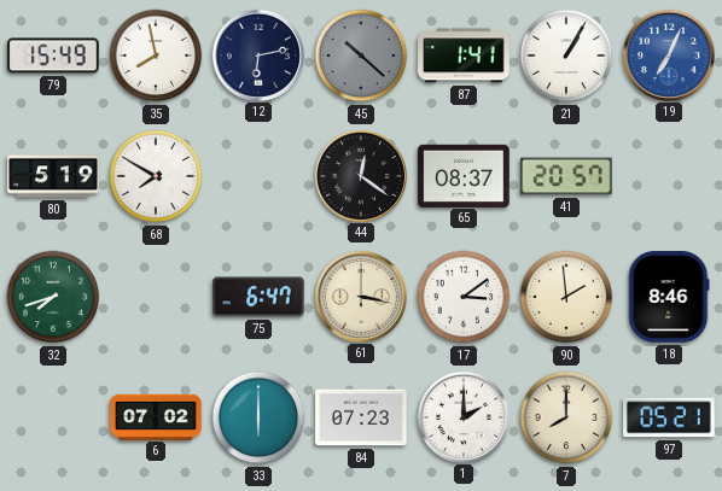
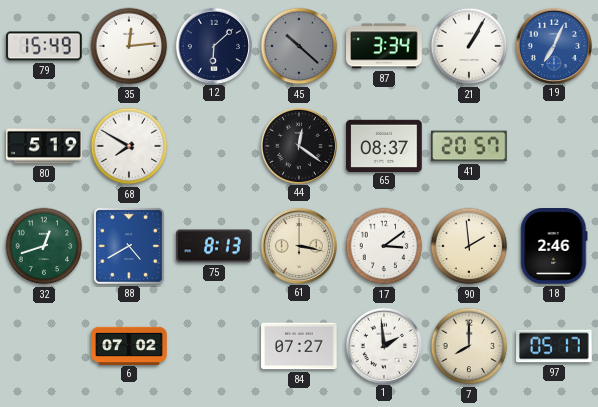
35: 7:58 -> 12:14
12: 6:13 -> 6:08
87: 1:41 -> 3:34
32: 7:42 -> 12:42
88: none -> 4:40
75: 6:47 -> 8:13
18: 8:46 -> 2:46
33: 6:00 -> none
84: 07:23 -> 07:27
1: 2:00 -> 1:59
97: 05:21 -> 05:17
